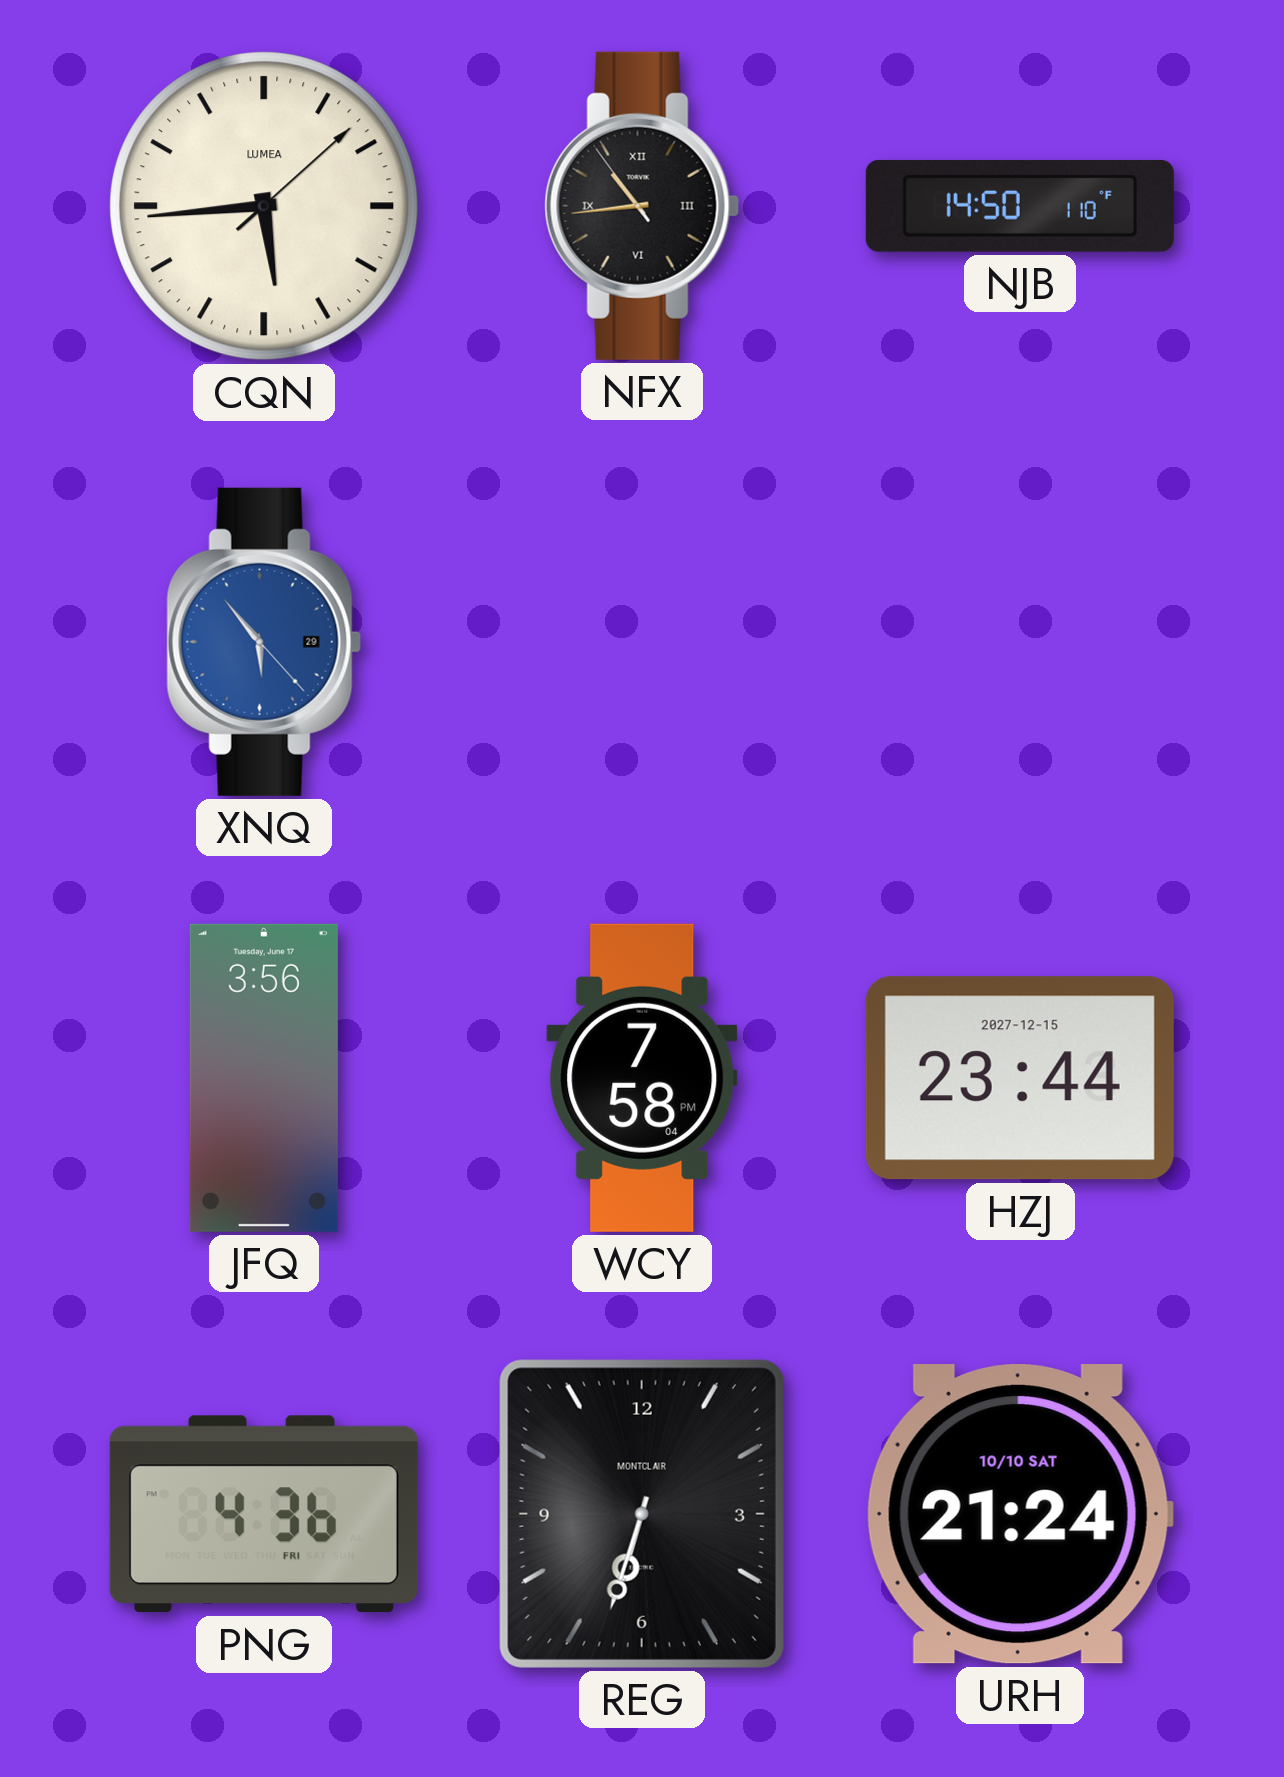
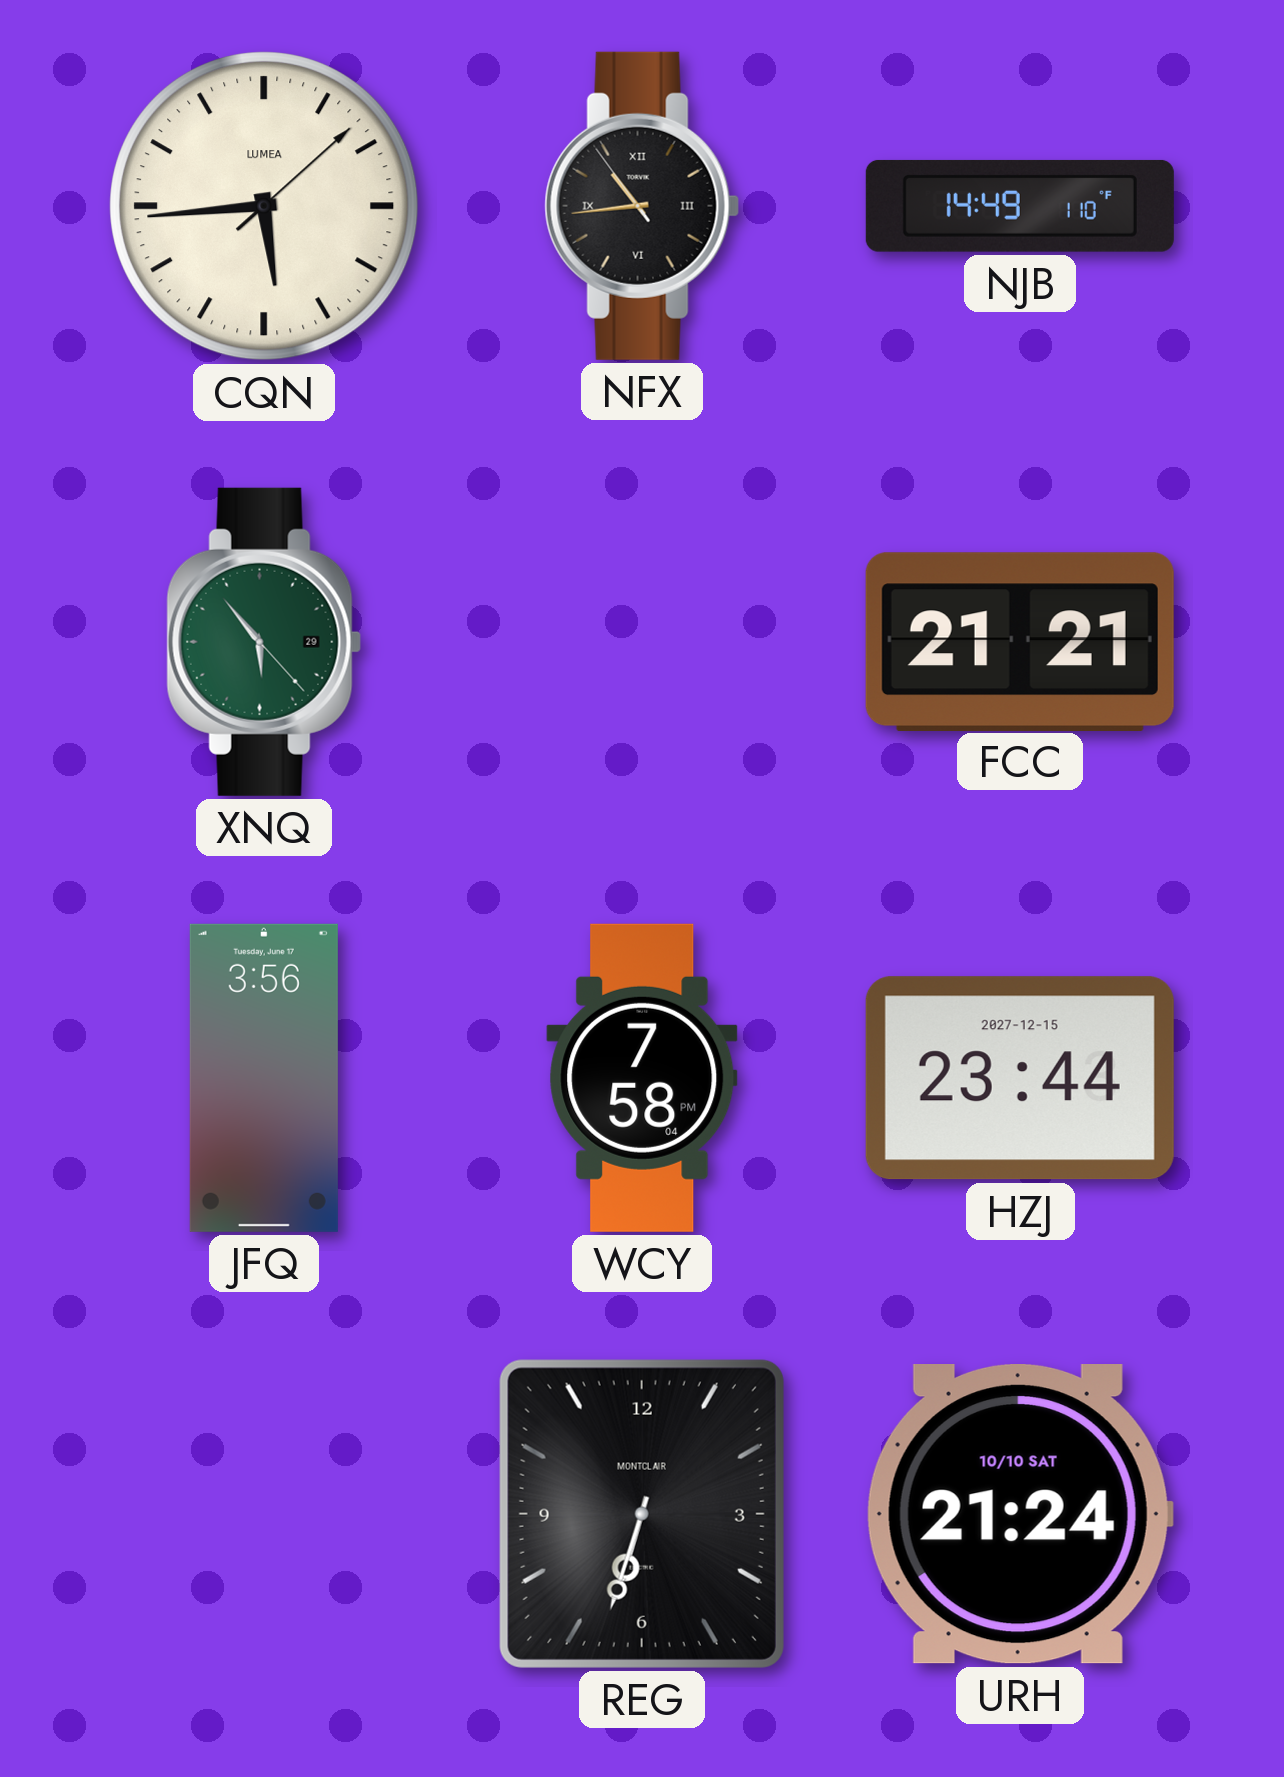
NJB: 14:50 -> 14:49
XNQ dial: blue -> green
FCC: none -> 21:21
PNG: 4:36 -> none
